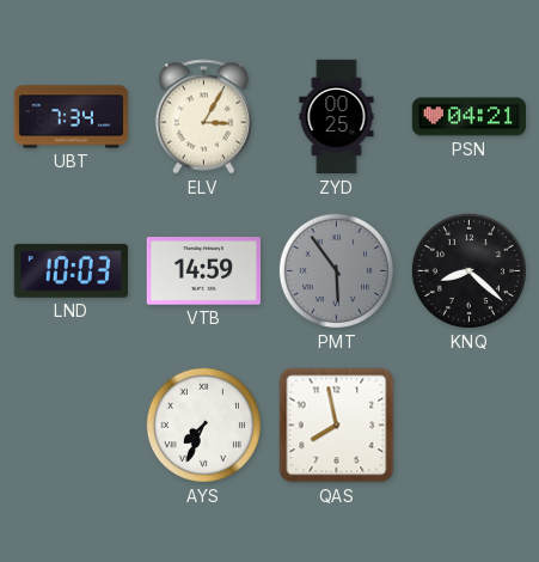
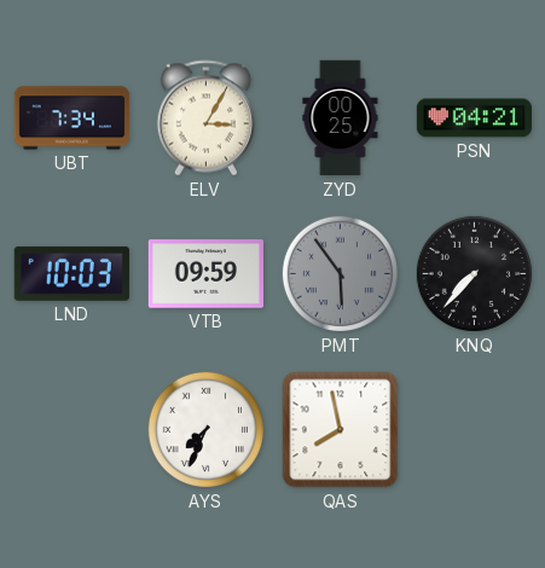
VTB: 14:59 -> 09:59
KNQ: 8:22 -> 7:37
